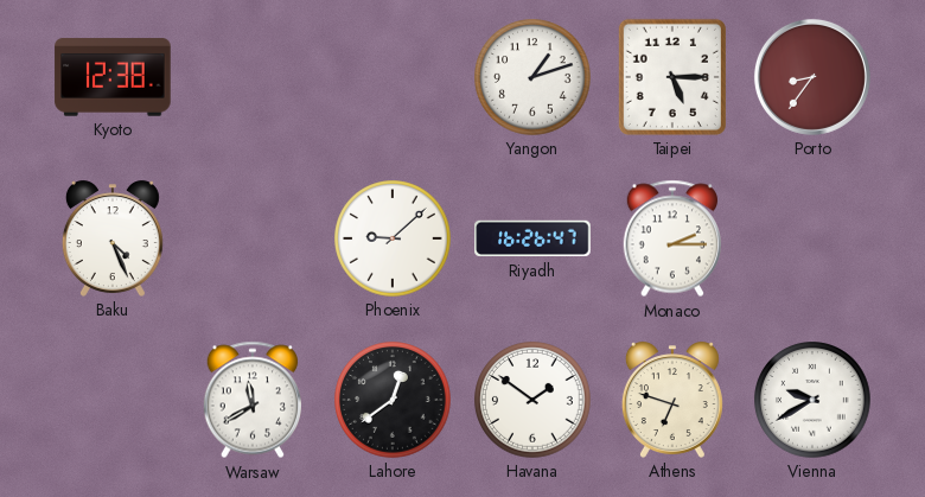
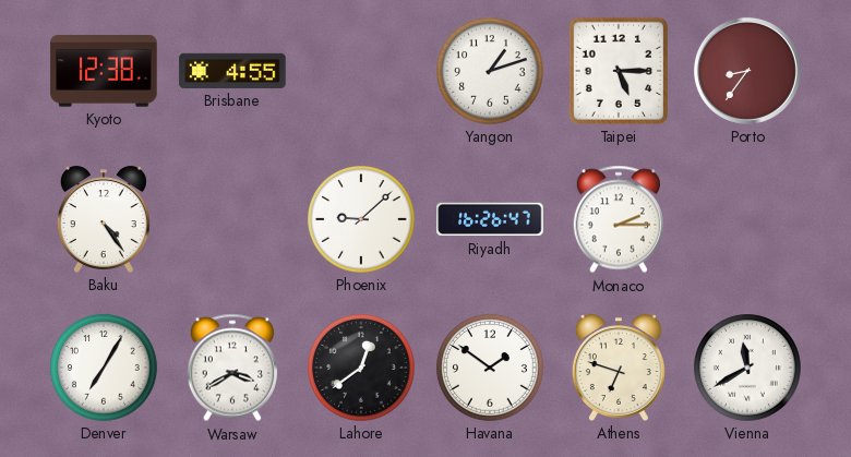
Brisbane: none -> 4:55
Baku: 4:26 -> 4:24
Denver: none -> 7:05
Warsaw: 11:40 -> 3:40
Vienna: 9:40 -> 11:40
